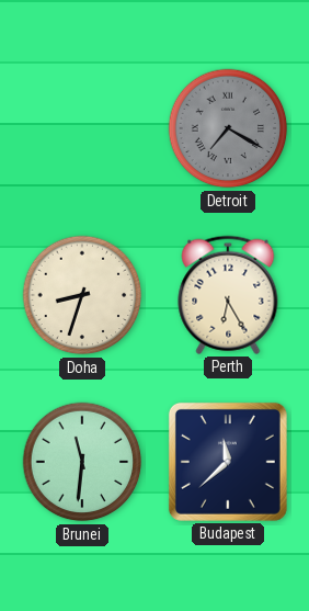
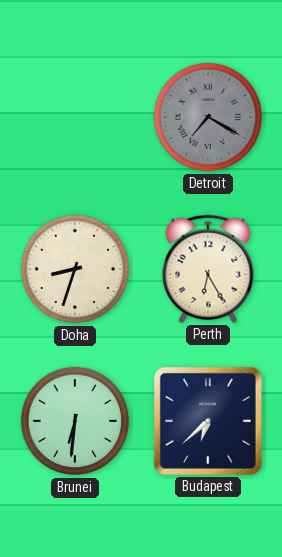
Brunei: 11:31 -> 6:31
Budapest: 11:38 -> 6:38
